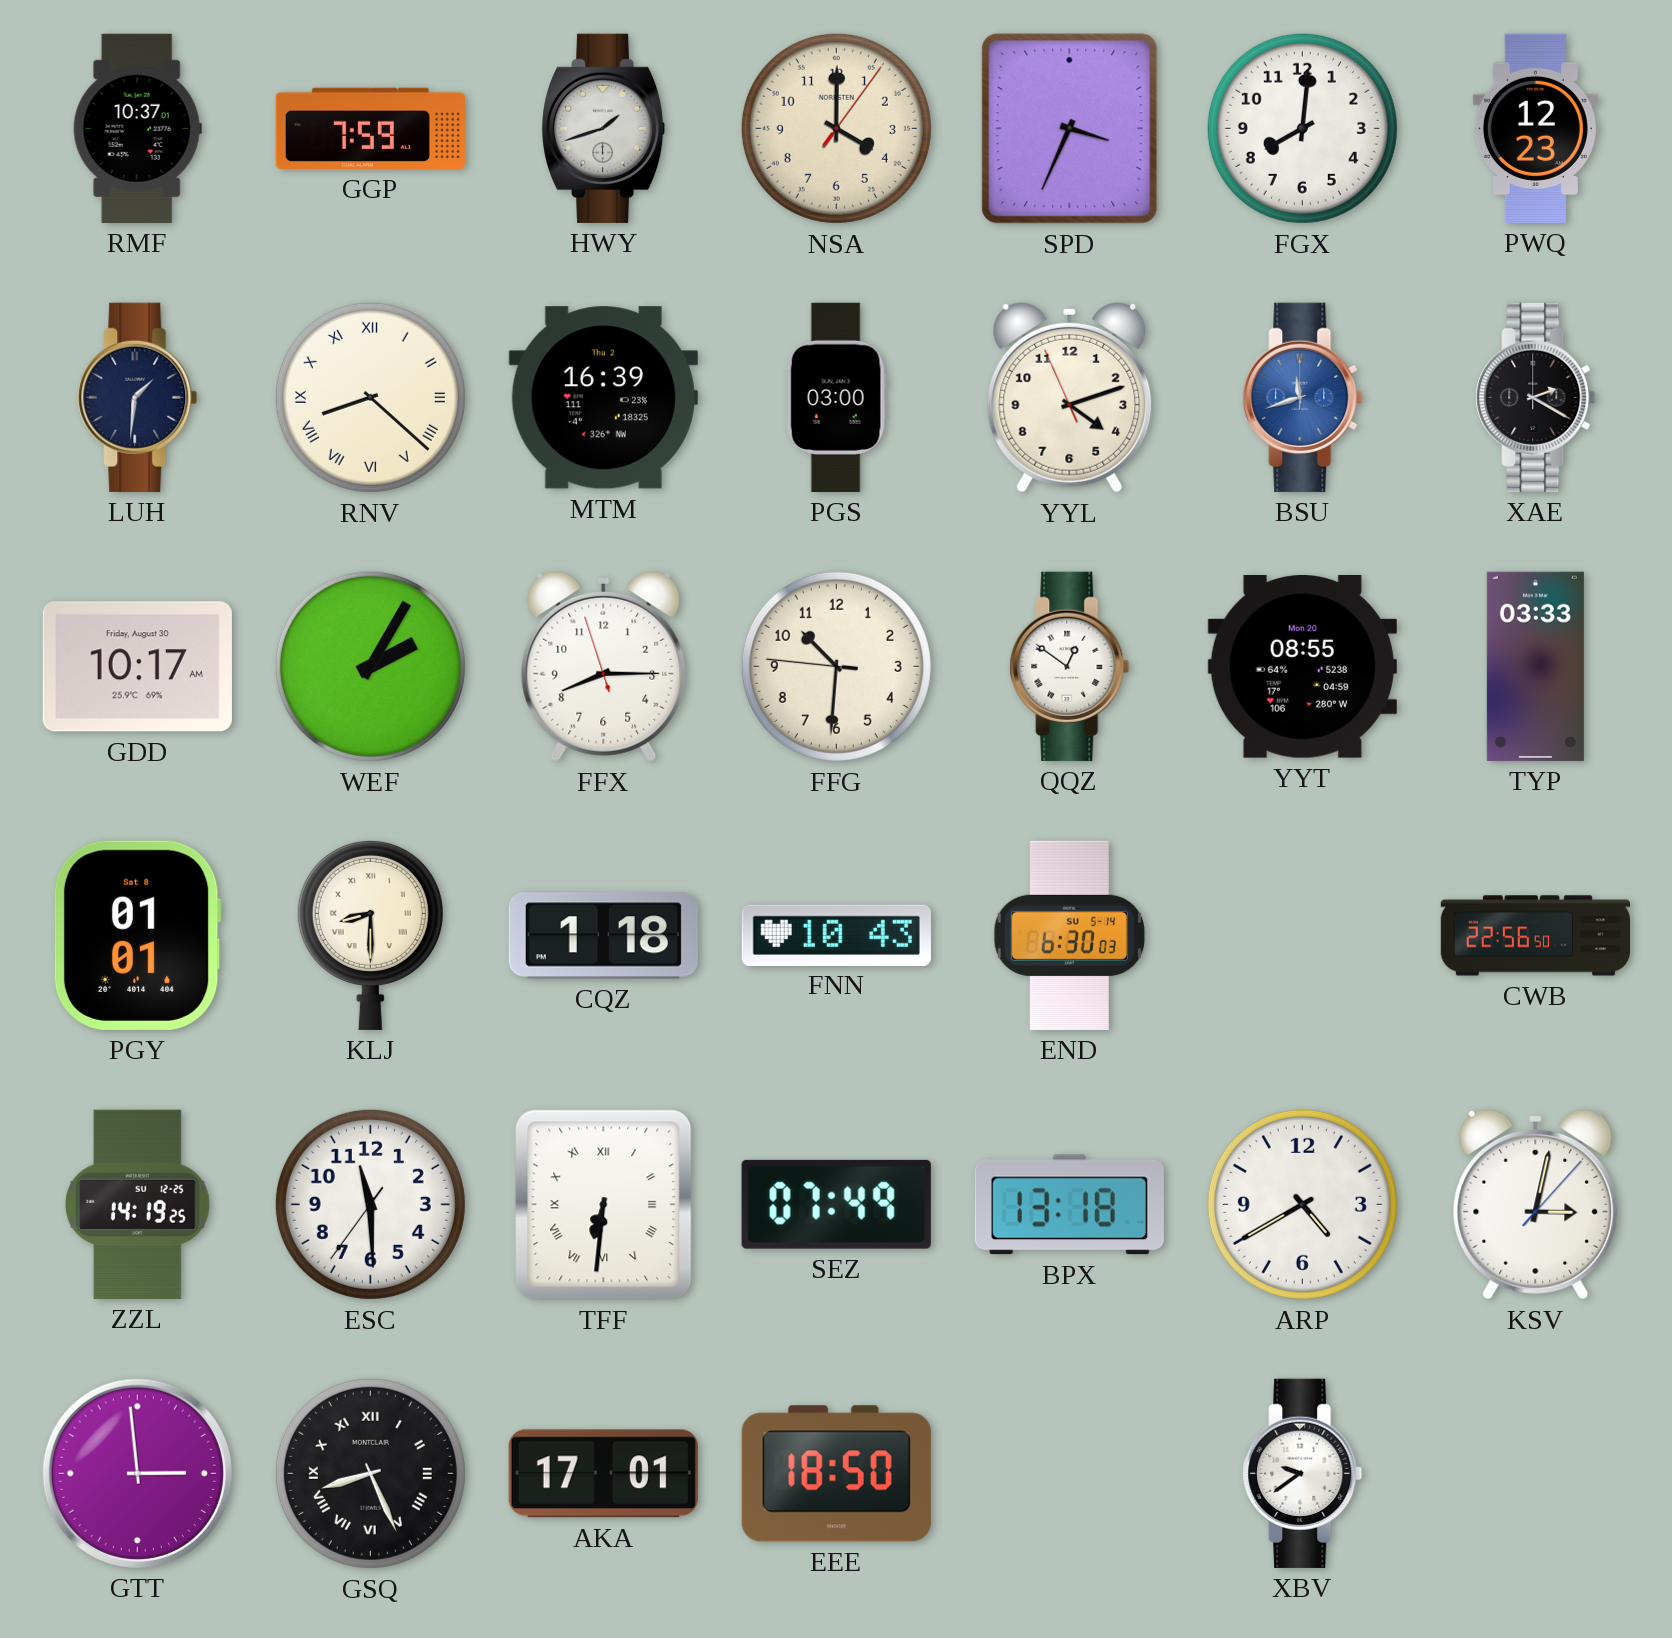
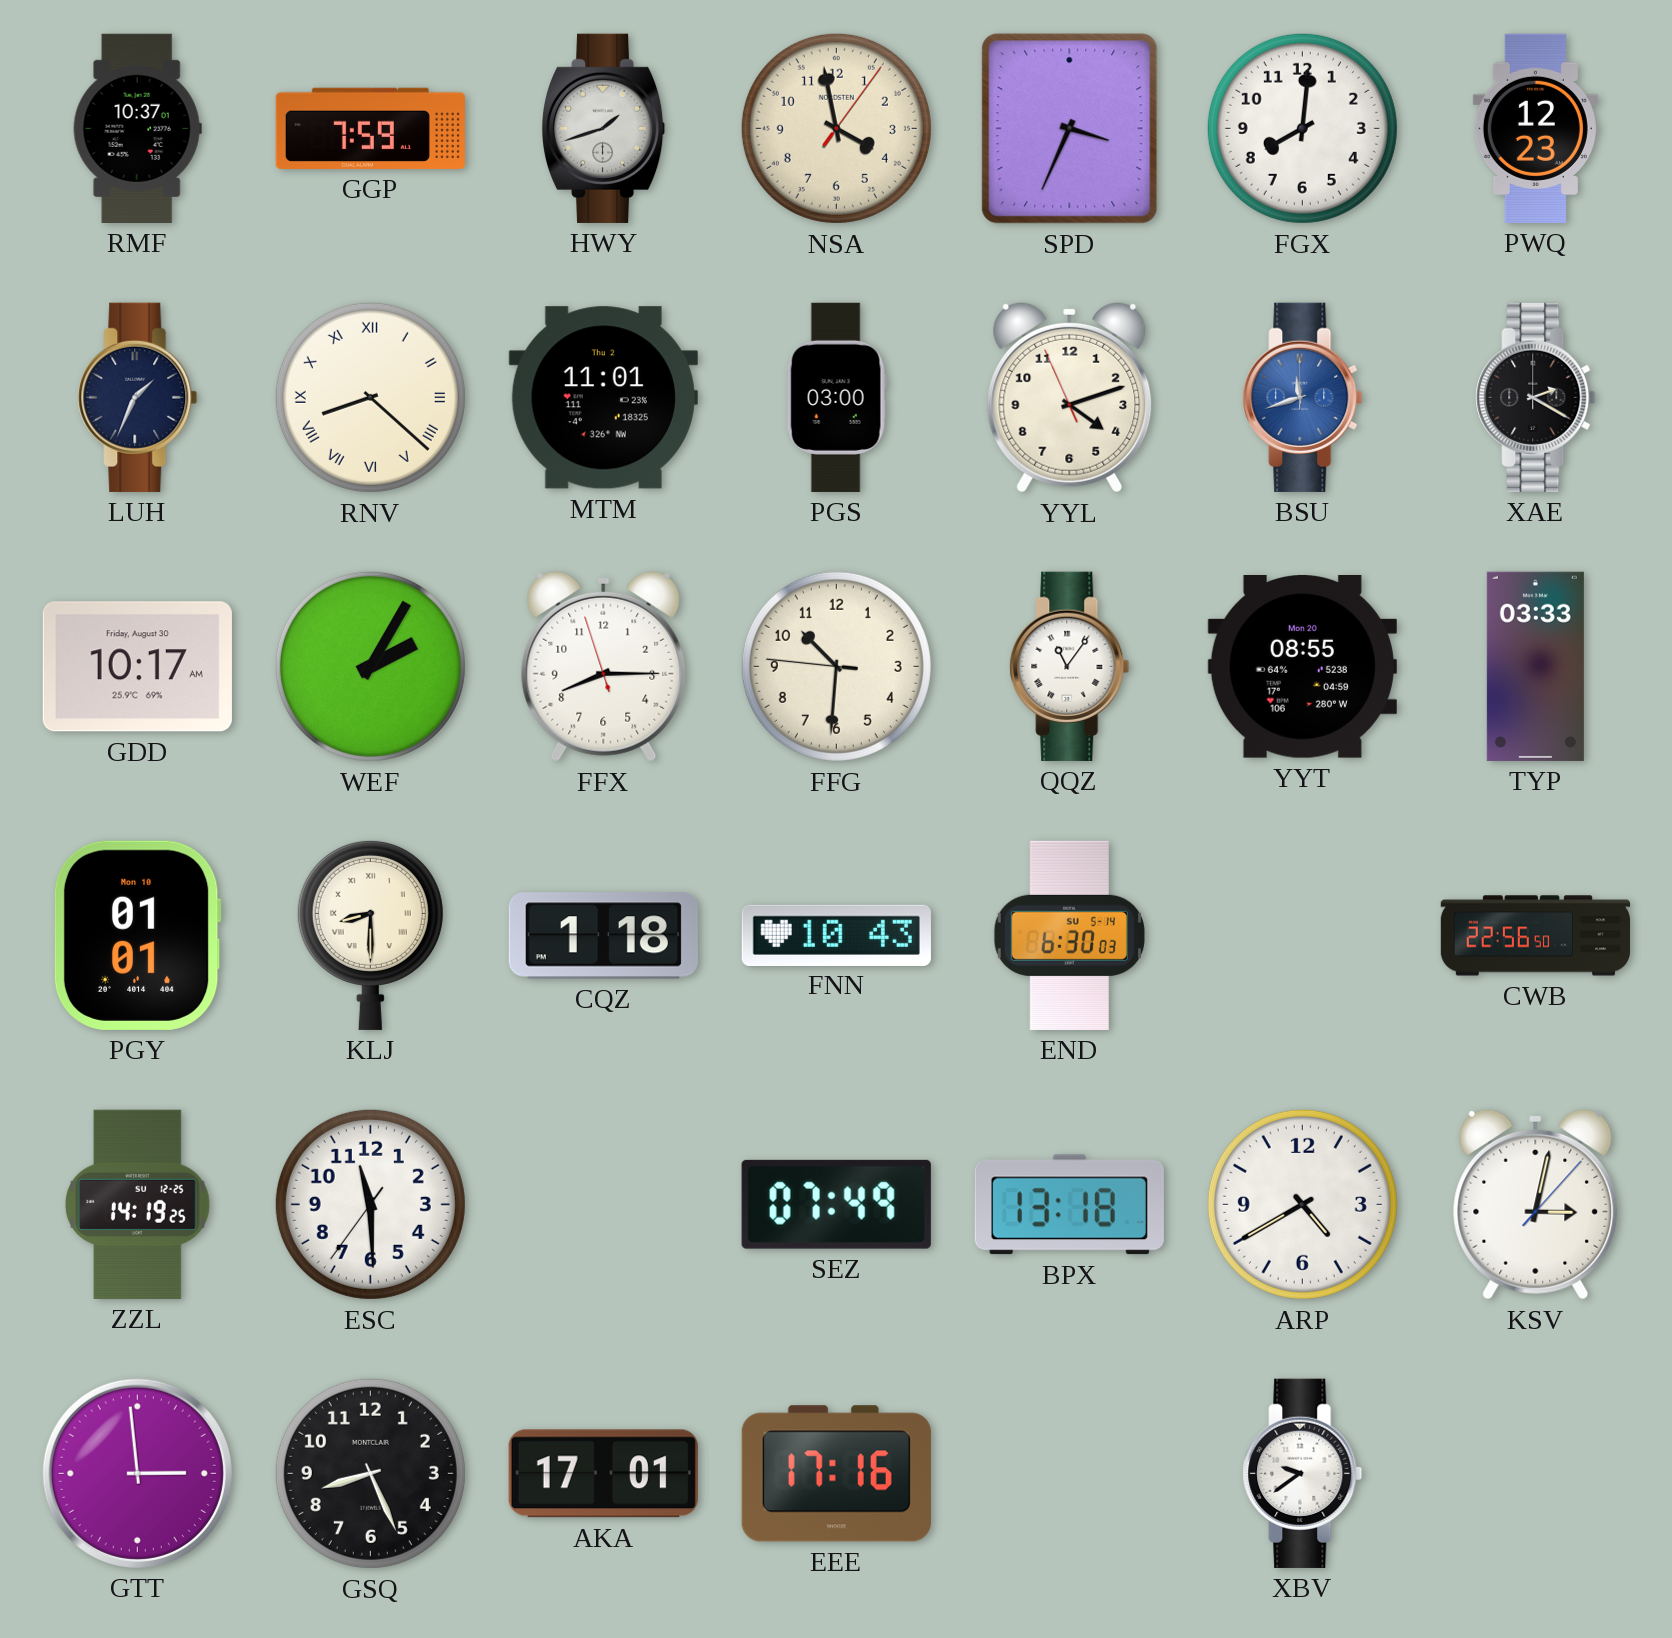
NSA: 4:00 -> 3:58
LUH: 1:31 -> 1:34
MTM: 16:39 -> 11:01
QQZ: 12:51 -> 11:06
PGY date: Sat 8 -> Mon 10
TFF: 6:31 -> none
GSQ numerals: Roman -> Arabic
EEE: 18:50 -> 17:16
